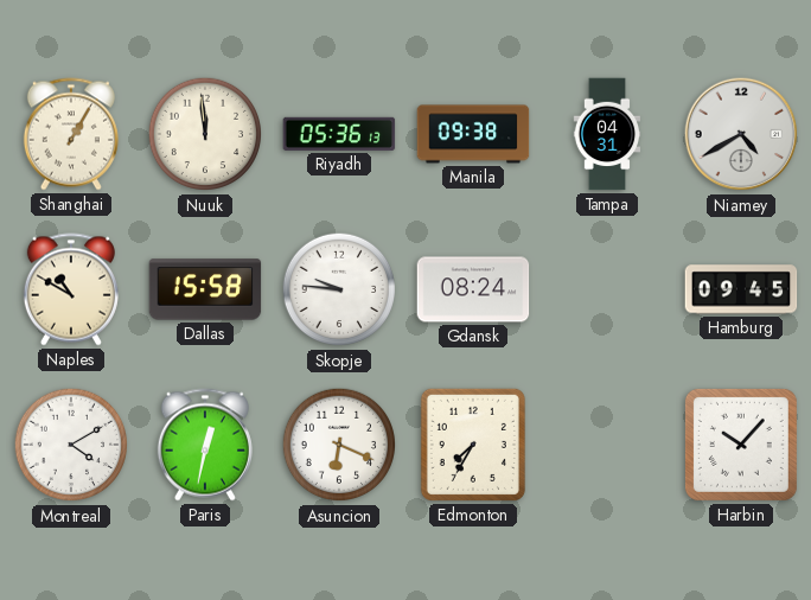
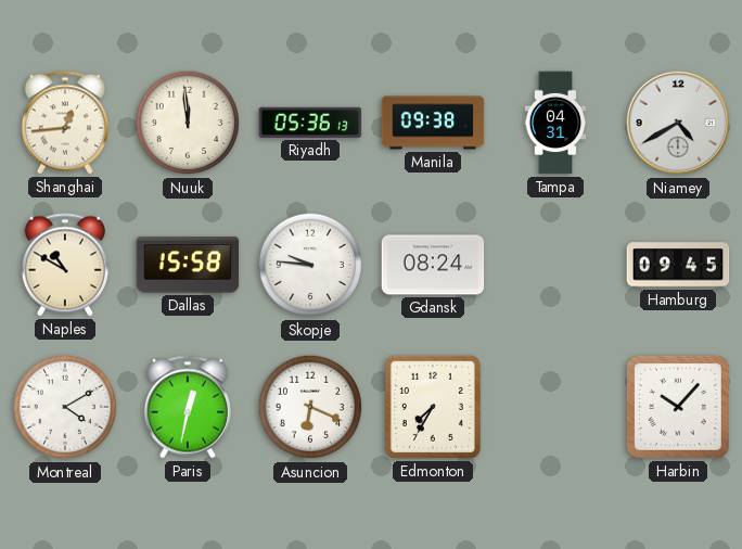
Shanghai: 1:05 -> 12:44
